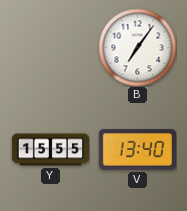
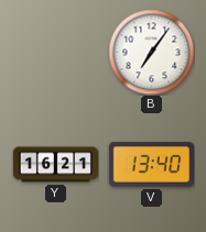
Y: 15:55 -> 16:21
